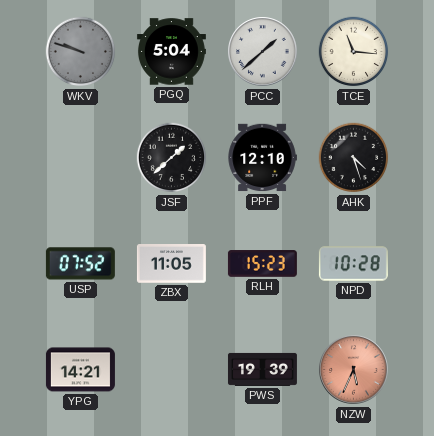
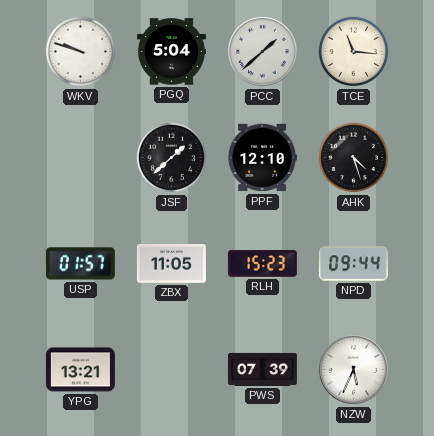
WKV dial: grey -> white
USP: 07:52 -> 01:57
NPD: 10:28 -> 09:44
YPG: 14:21 -> 13:21
PWS: 19:39 -> 07:39
NZW dial: salmon -> white
